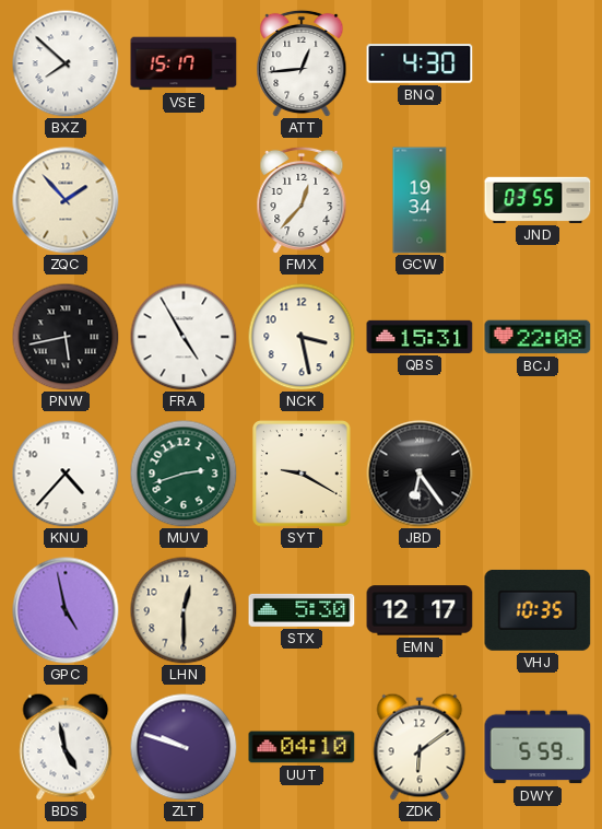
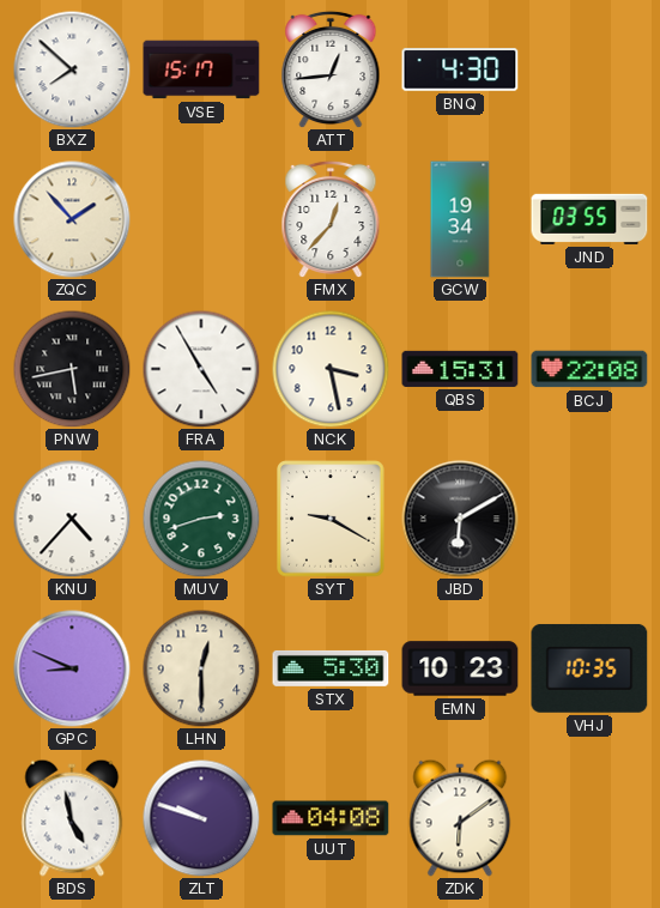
JBD: 6:24 -> 6:10
GPC: 4:58 -> 8:49
EMN: 12:17 -> 10:23
UUT: 04:10 -> 04:08
DWY: 5:59 -> none
